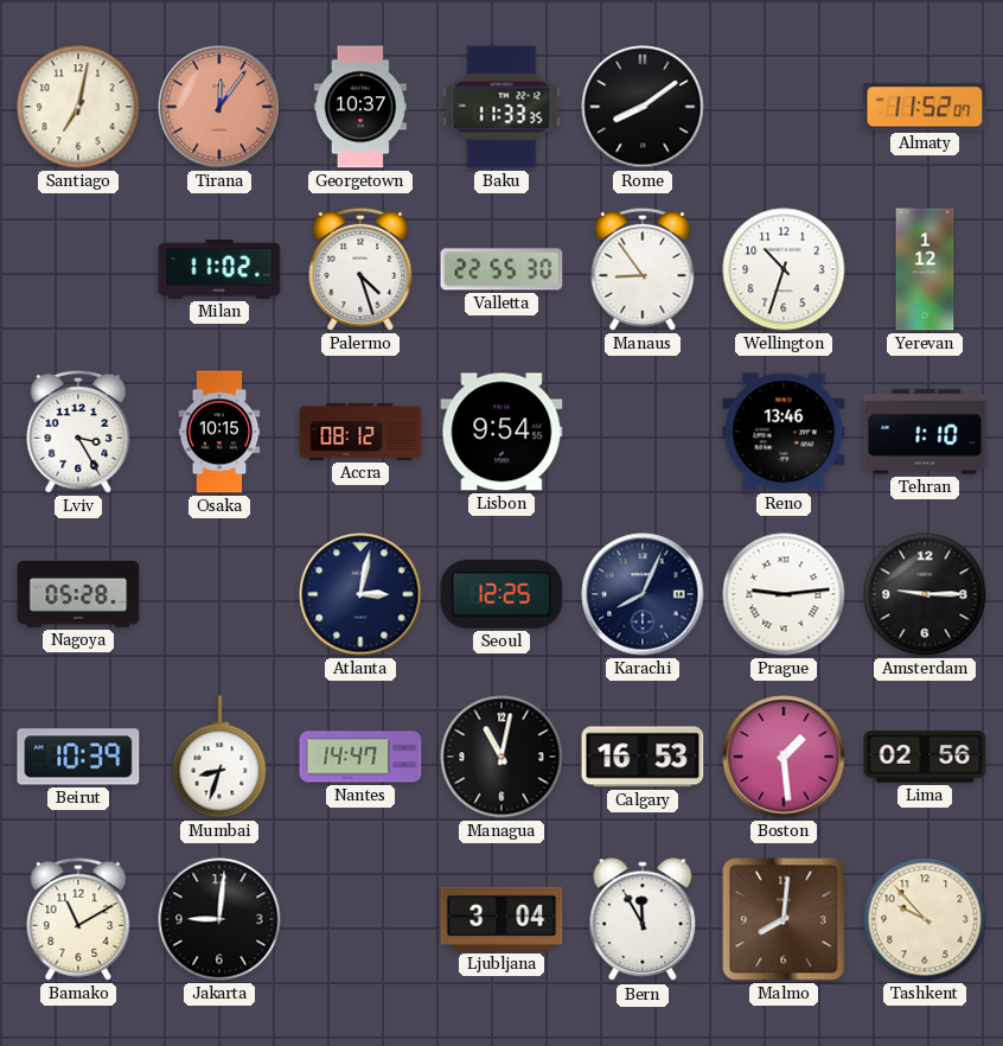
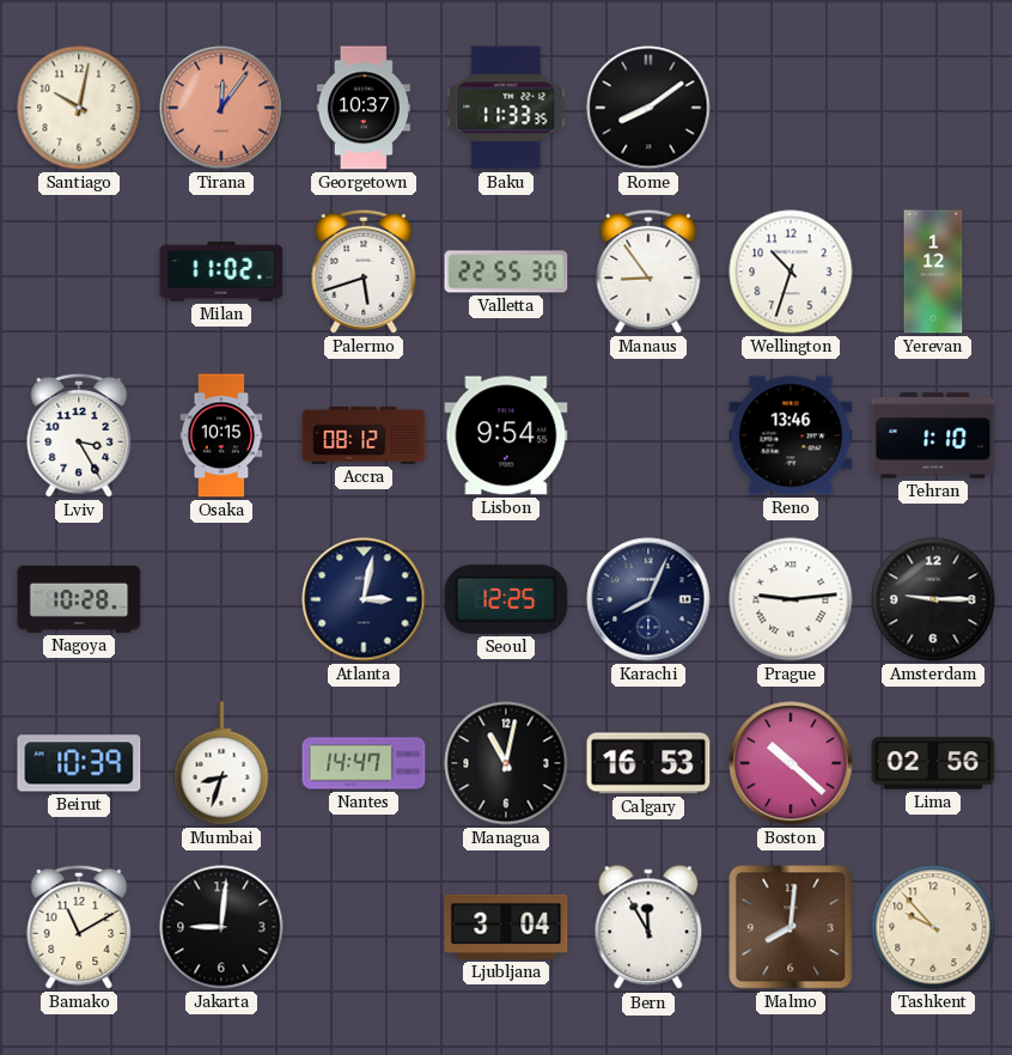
Santiago: 7:02 -> 10:02
Almaty: 11:52 -> none
Palermo: 4:27 -> 5:42
Nagoya: 05:28 -> 10:28
Boston: 1:29 -> 10:22
